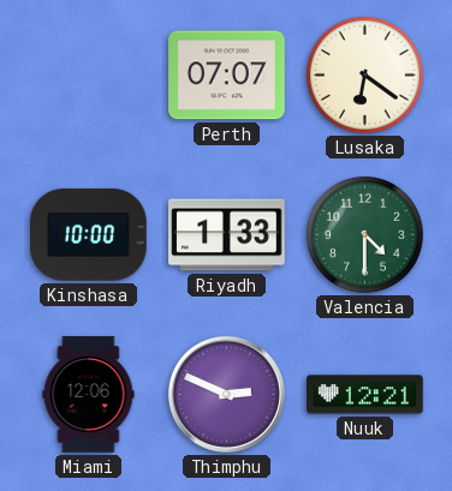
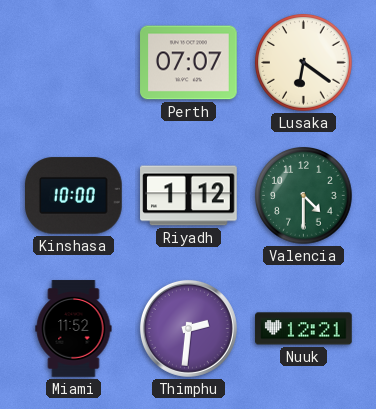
Riyadh: 1:33 -> 1:12
Miami: 12:06 -> 11:52
Thimphu: 2:49 -> 2:31
